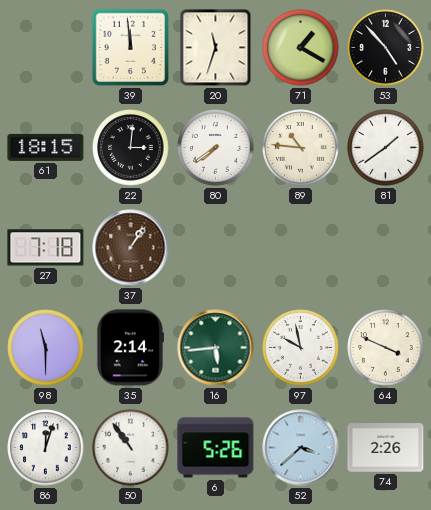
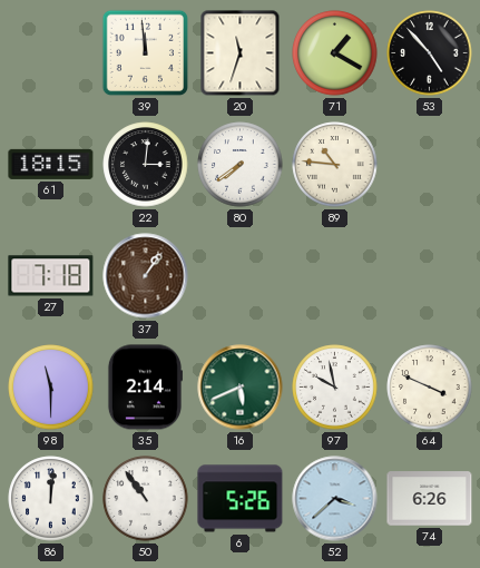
81: 1:39 -> none
16: 5:44 -> 5:41
86: 12:03 -> 12:01
74: 2:26 -> 6:26
